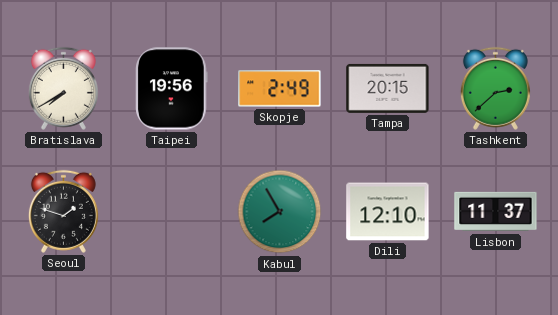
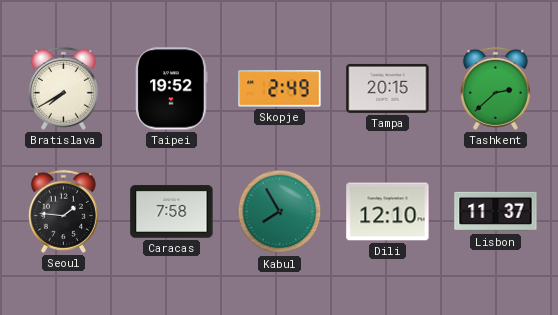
Taipei: 19:56 -> 19:52
Seoul: 1:48 -> 1:46
Caracas: none -> 7:58
